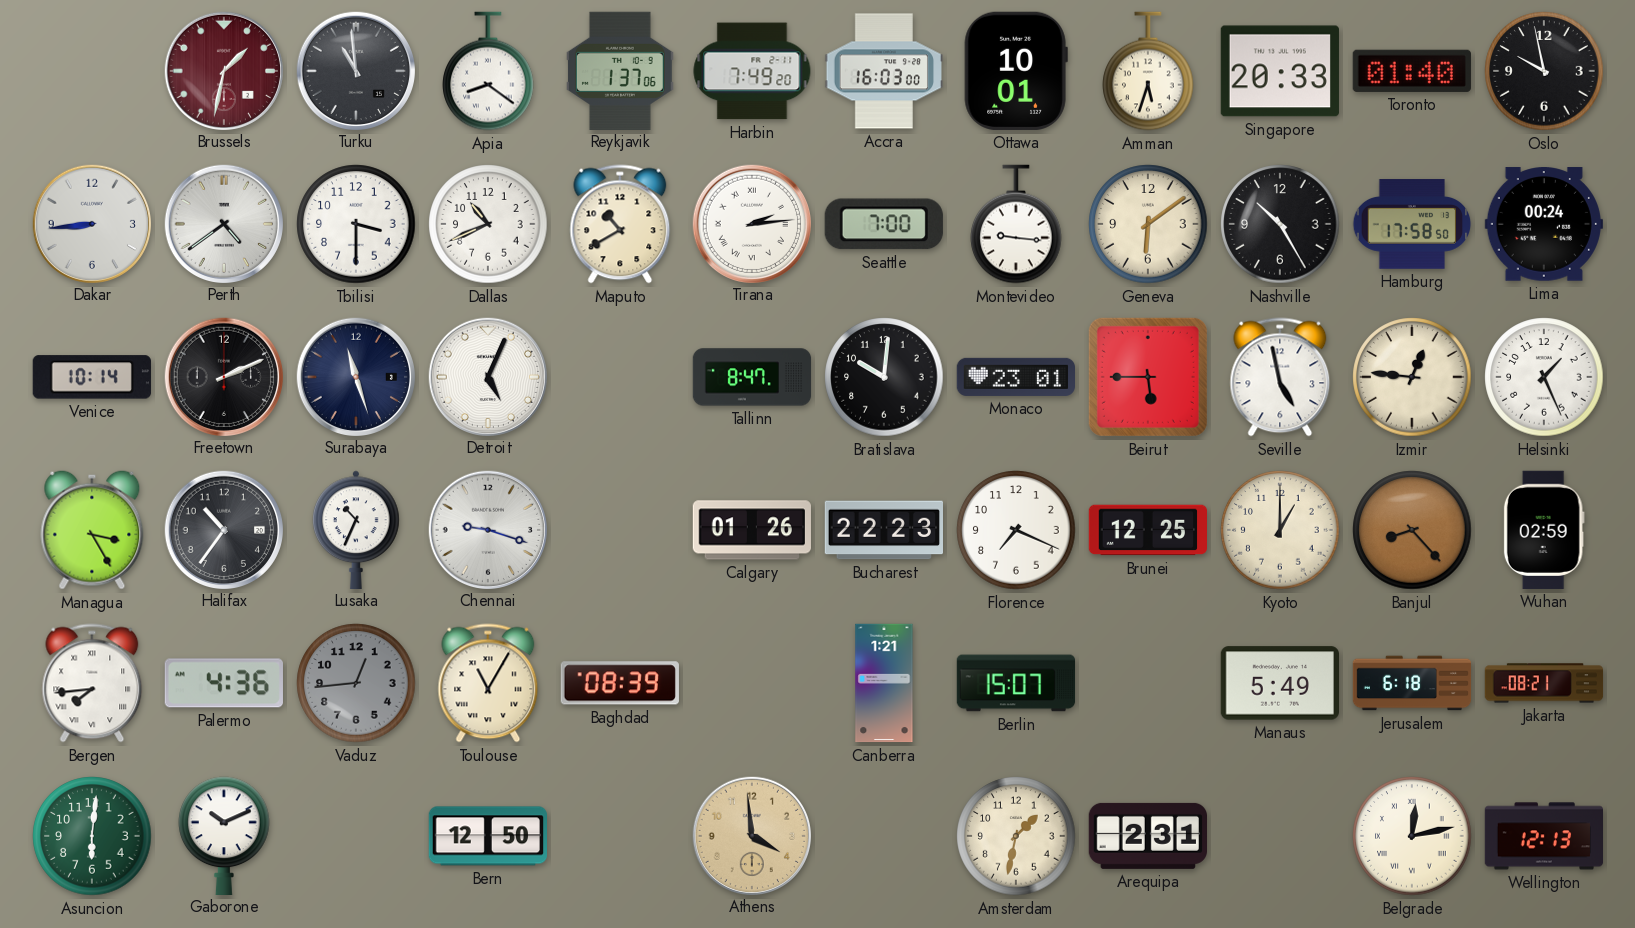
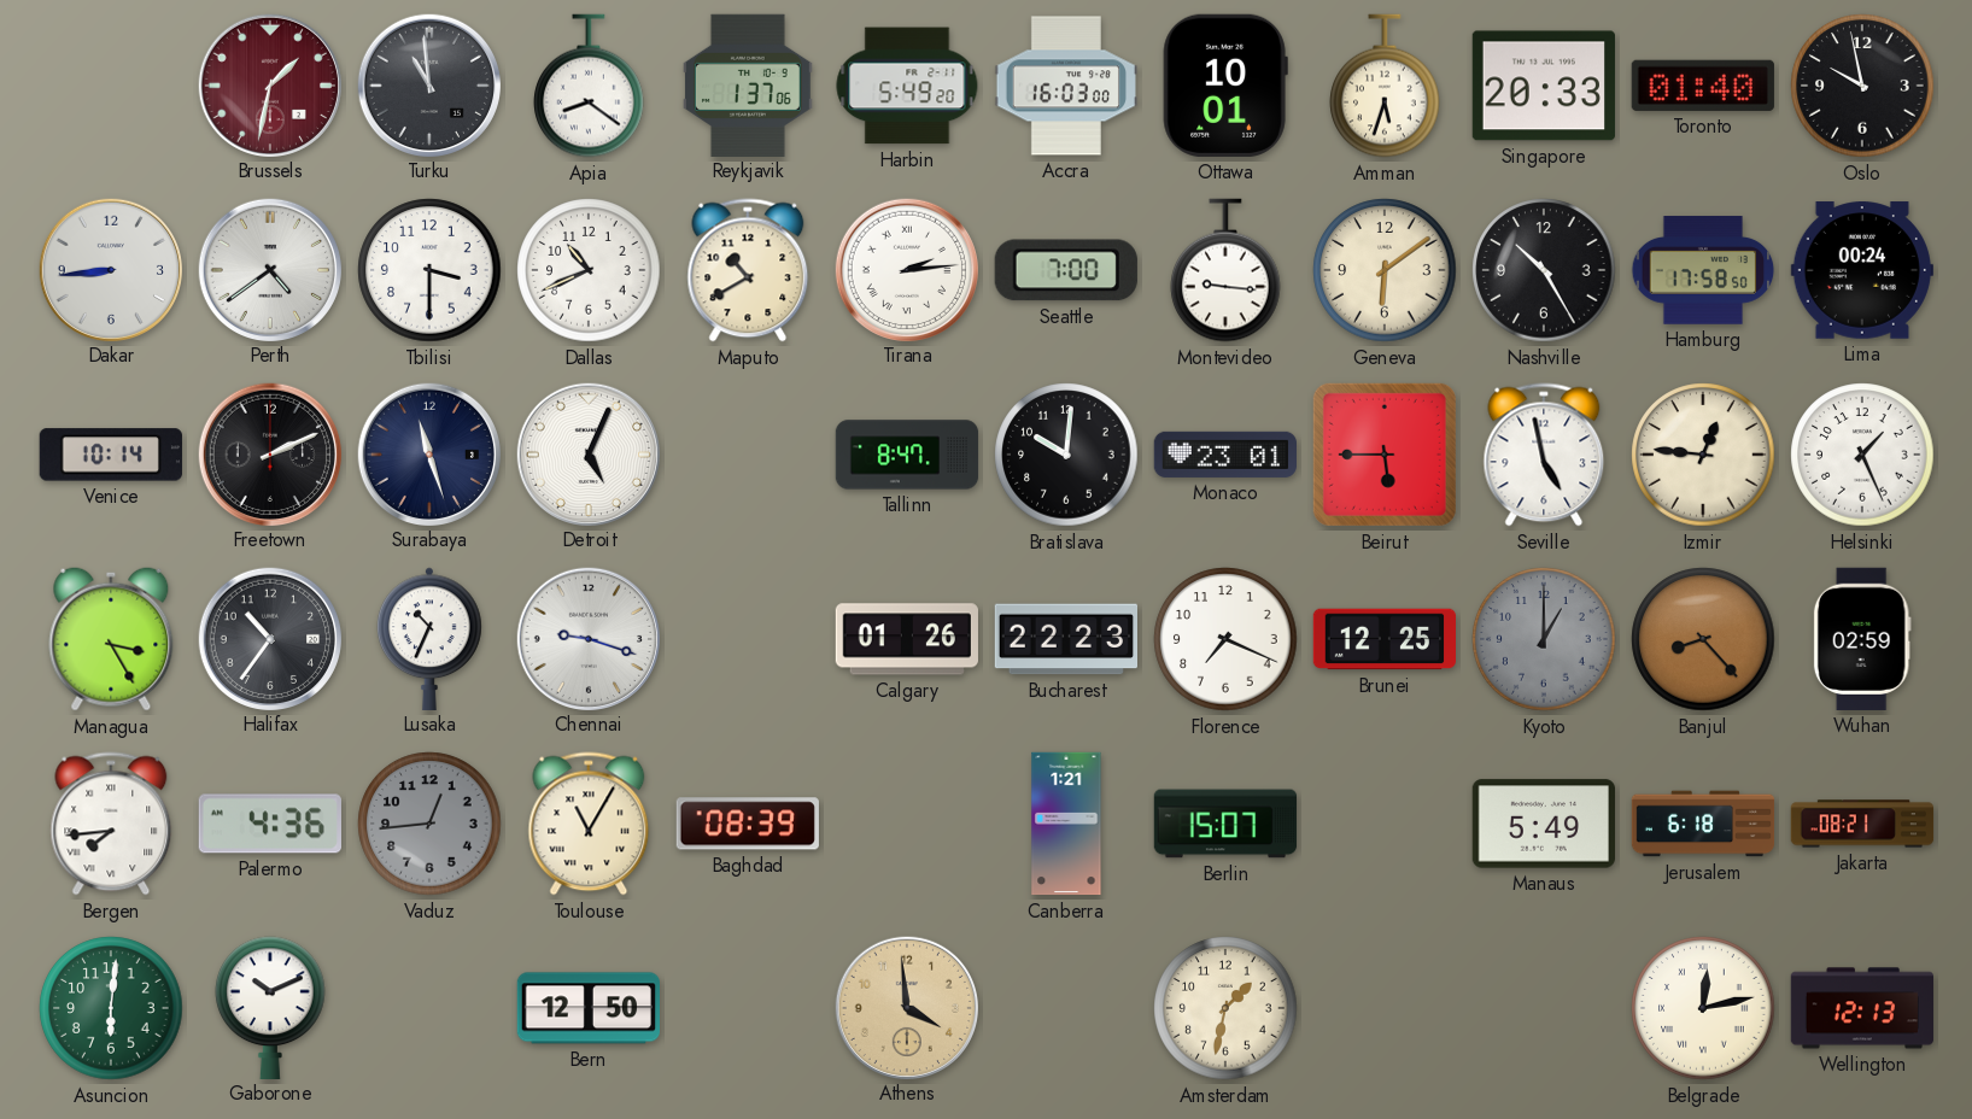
Harbin: 7:49 -> 5:49
Kyoto dial: cream -> grey
Arequipa: 2:31 -> none
